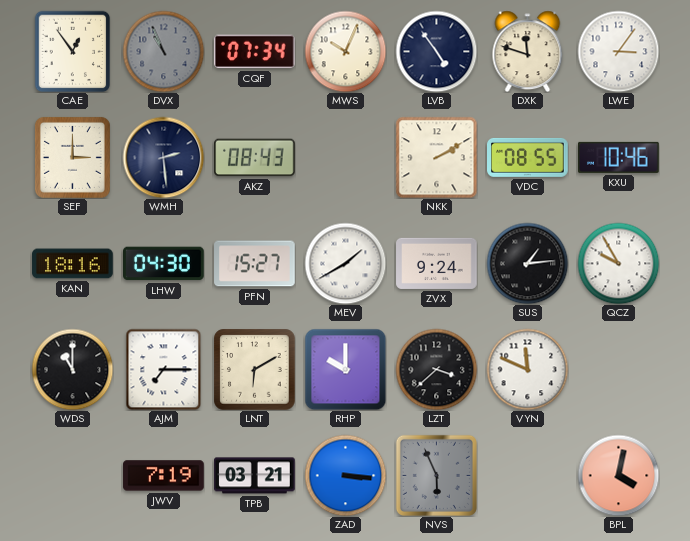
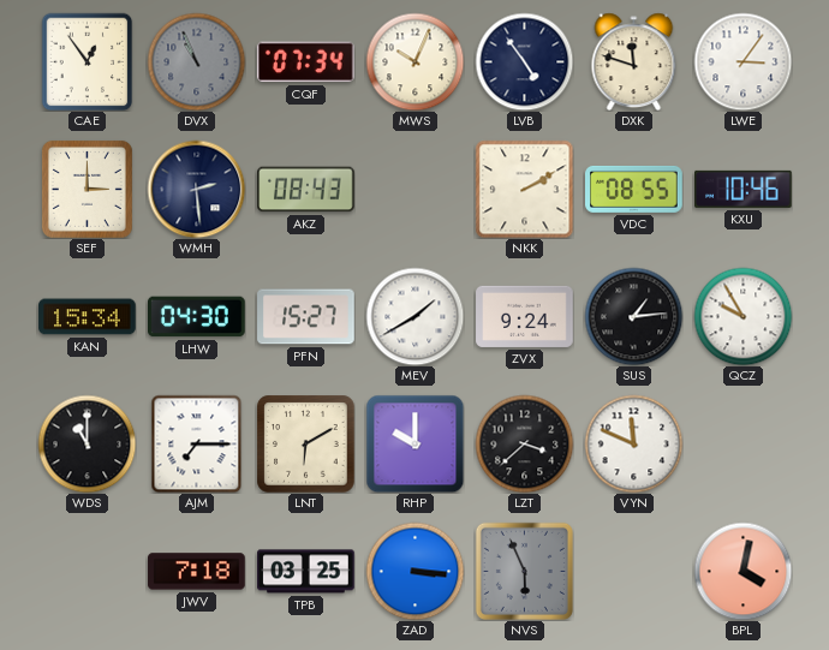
KAN: 18:16 -> 15:34
JWV: 7:19 -> 7:18
TPB: 03:21 -> 03:25
